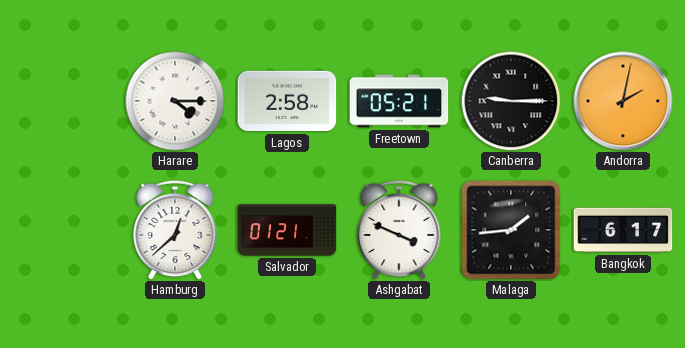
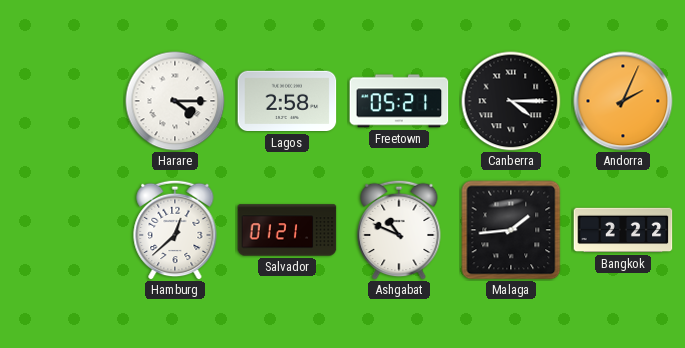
Canberra: 9:15 -> 4:15
Andorra: 2:02 -> 2:04
Ashgabat: 3:49 -> 10:49
Bangkok: 6:17 -> 2:22
